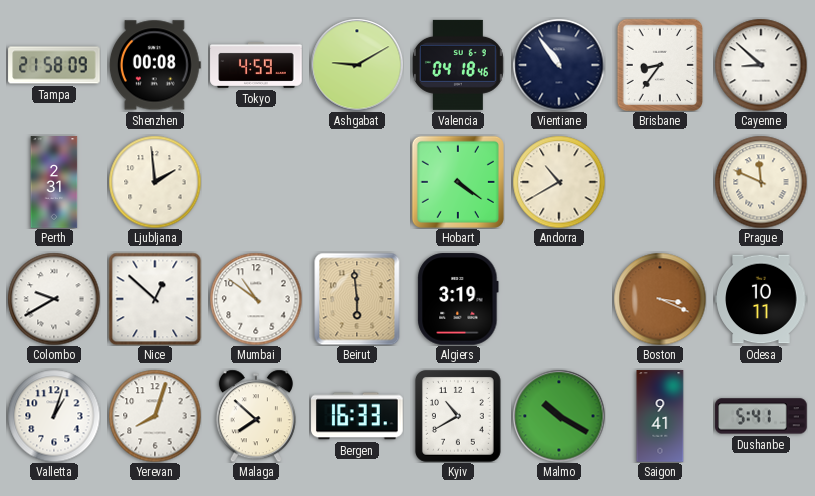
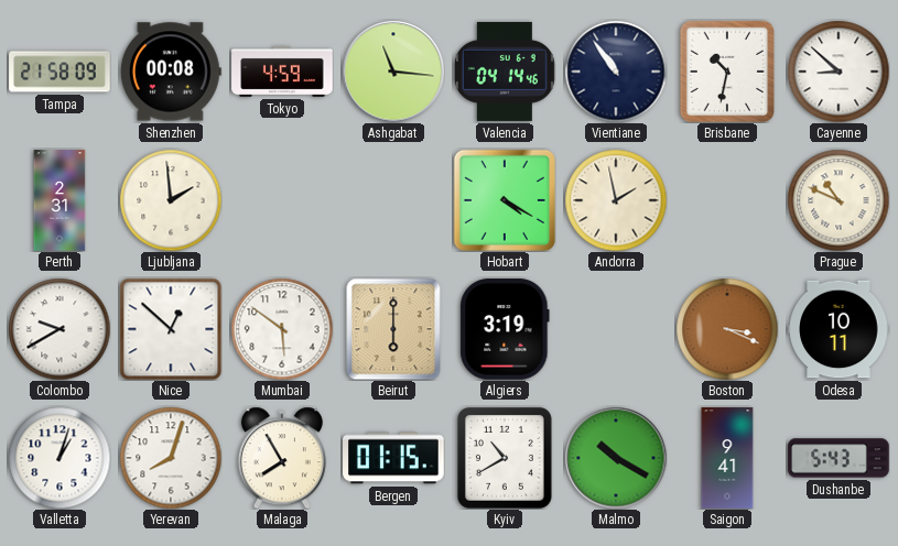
Ashgabat: 9:10 -> 11:16
Valencia: 04:18 -> 04:14
Brisbane: 8:36 -> 10:32
Hobart: 4:21 -> 4:20
Andorra: 10:40 -> 1:58
Prague: 11:49 -> 10:49
Mumbai: 10:51 -> 5:51
Beirut: 5:59 -> 6:00
Malaga: 7:52 -> 7:55
Bergen: 16:33 -> 01:15
Dushanbe: 5:41 -> 5:43
